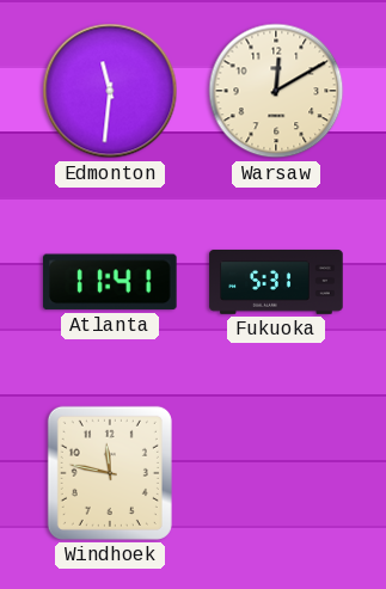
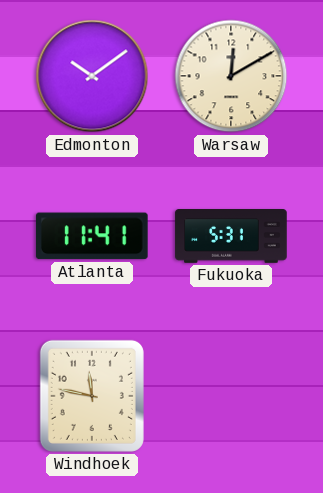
Edmonton: 11:31 -> 10:09
